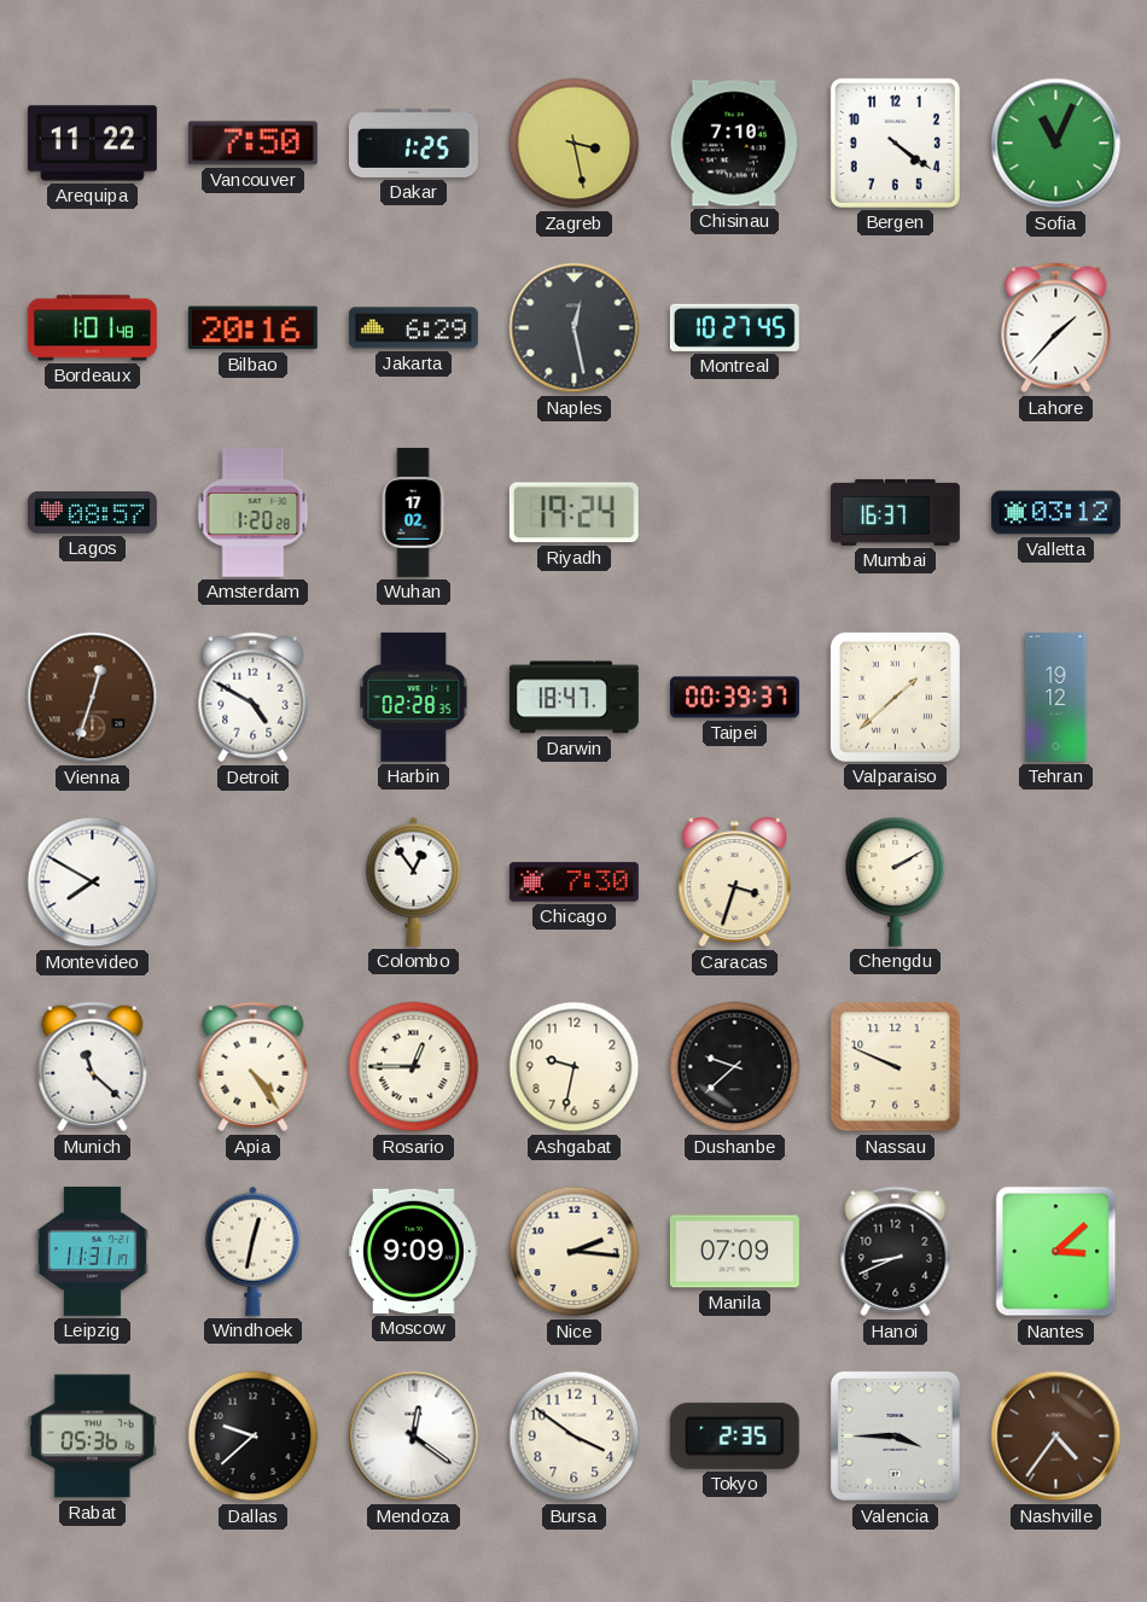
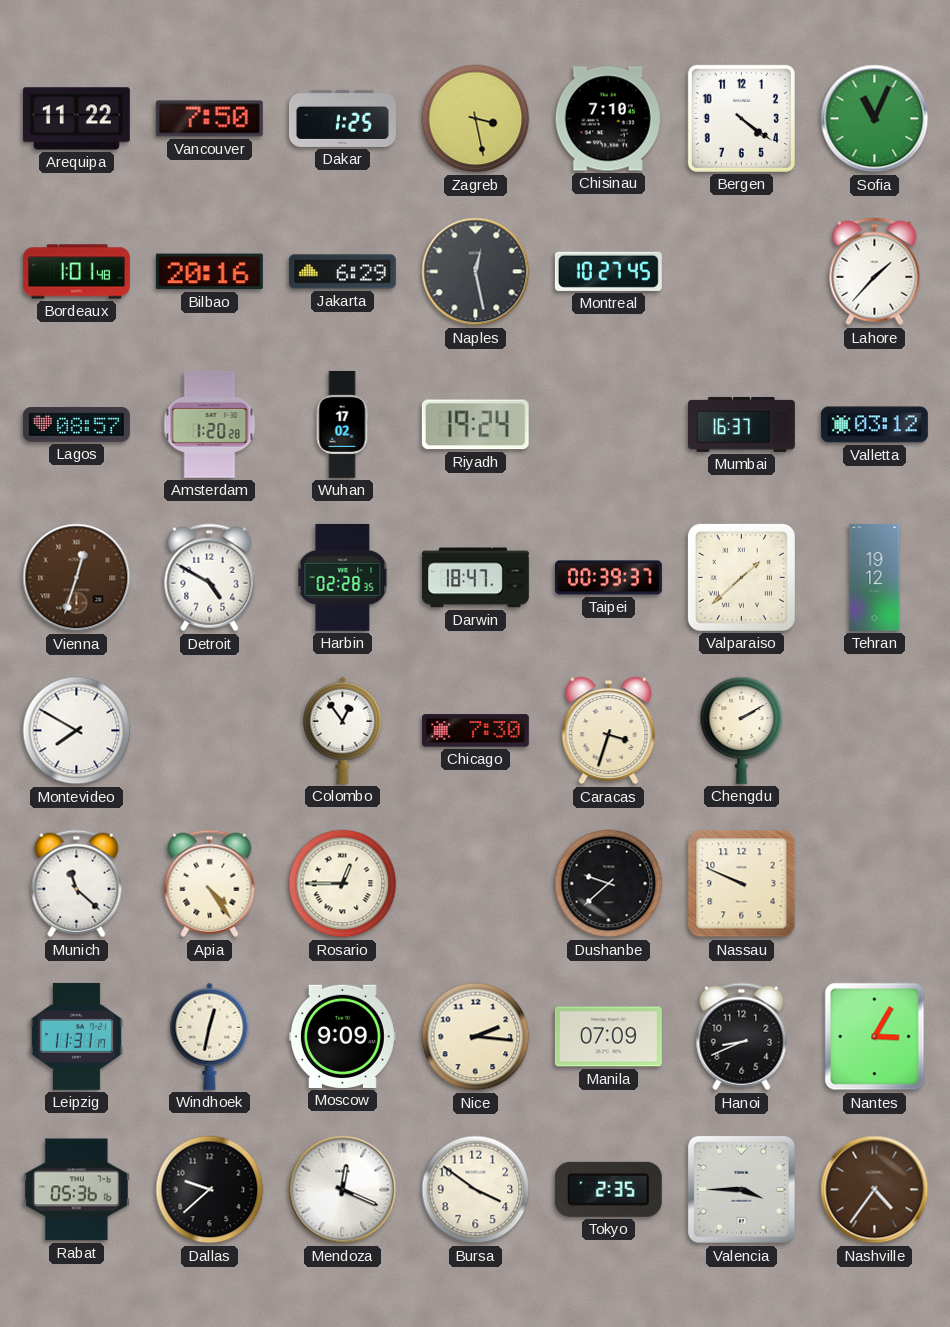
Ashgabat: 9:32 -> none
Nantes: 3:08 -> 3:05
Mendoza: 12:21 -> 12:19
